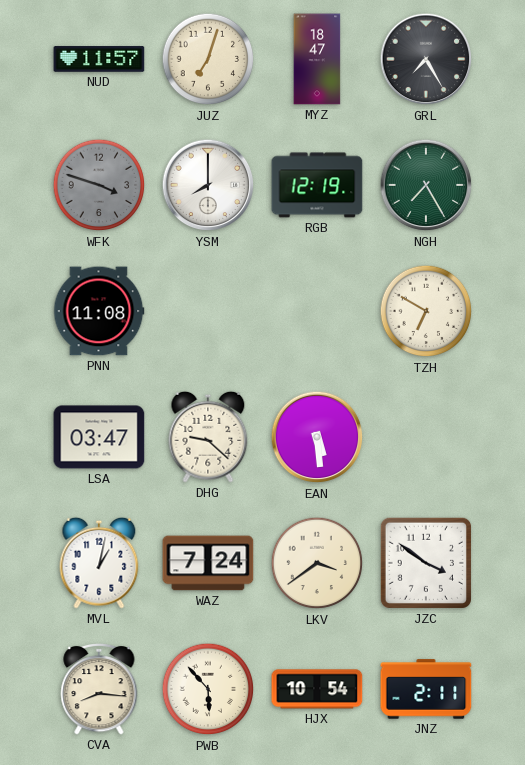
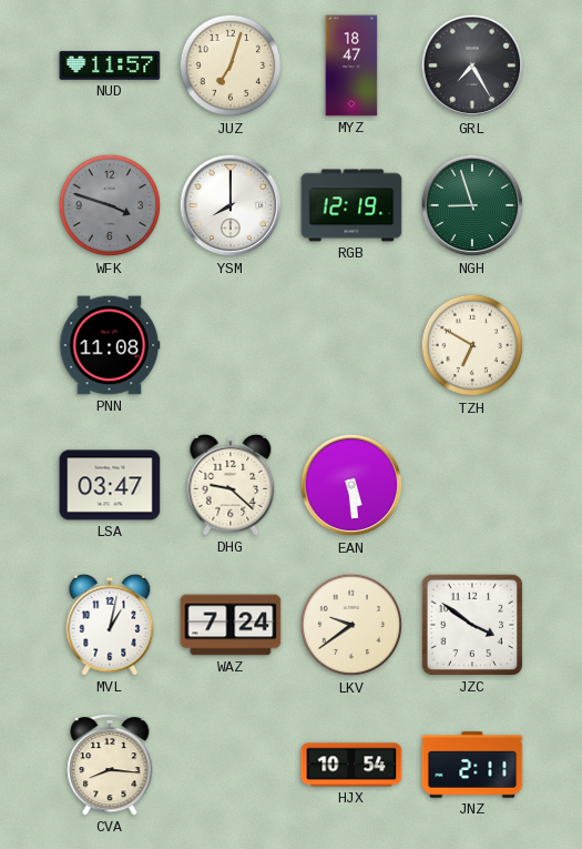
NGH: 7:25 -> 8:57
LKV: 3:39 -> 9:39
PWB: 5:53 -> none
